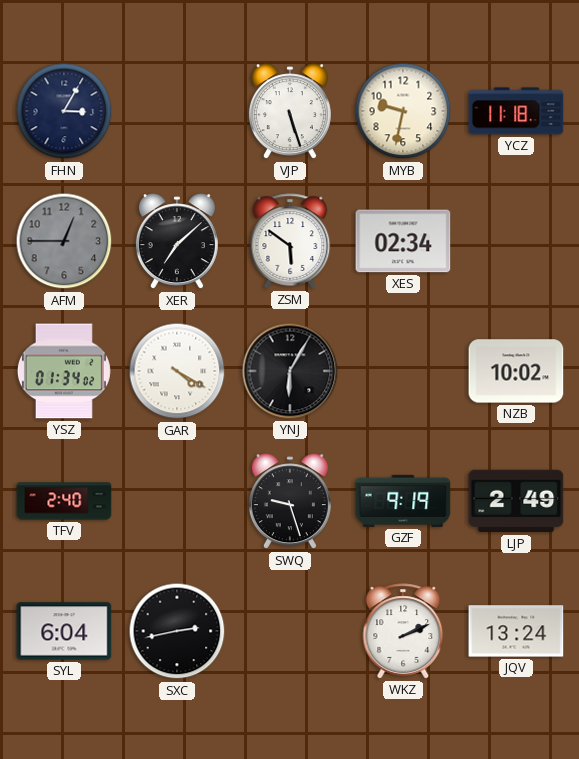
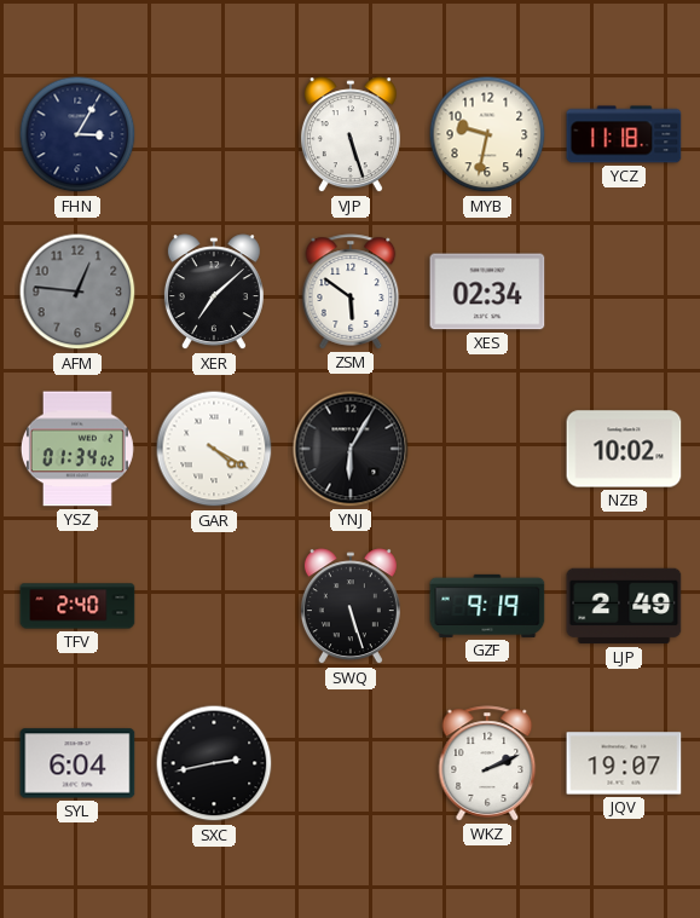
AFM: 12:45 -> 12:46
SWQ: 9:27 -> 5:27
JQV: 13:24 -> 19:07
